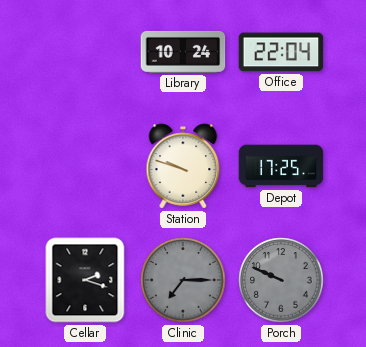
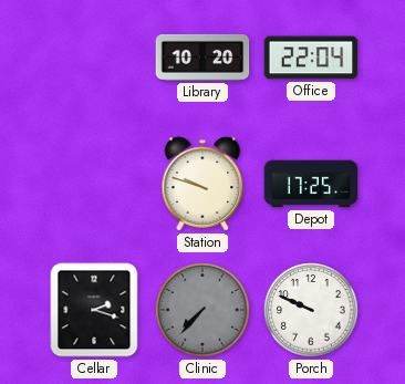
Library: 10:24 -> 10:20
Clinic: 7:15 -> 7:37
Porch dial: grey -> white
